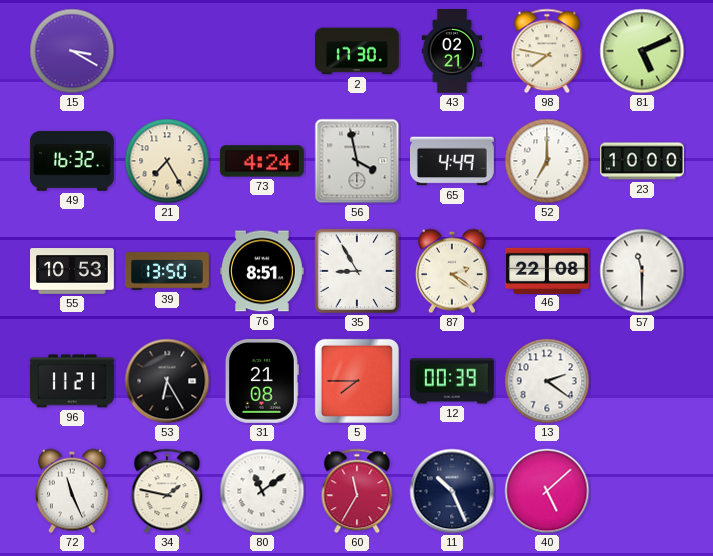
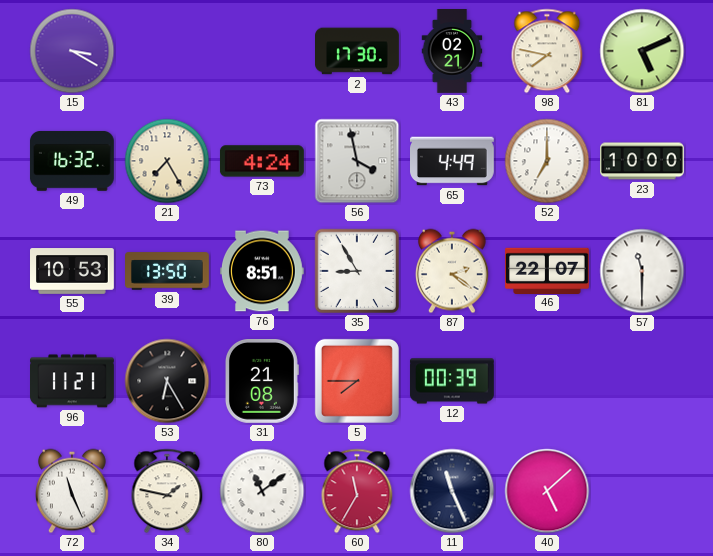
46: 22:08 -> 22:07
13: 2:21 -> none
11: 10:26 -> 11:26
